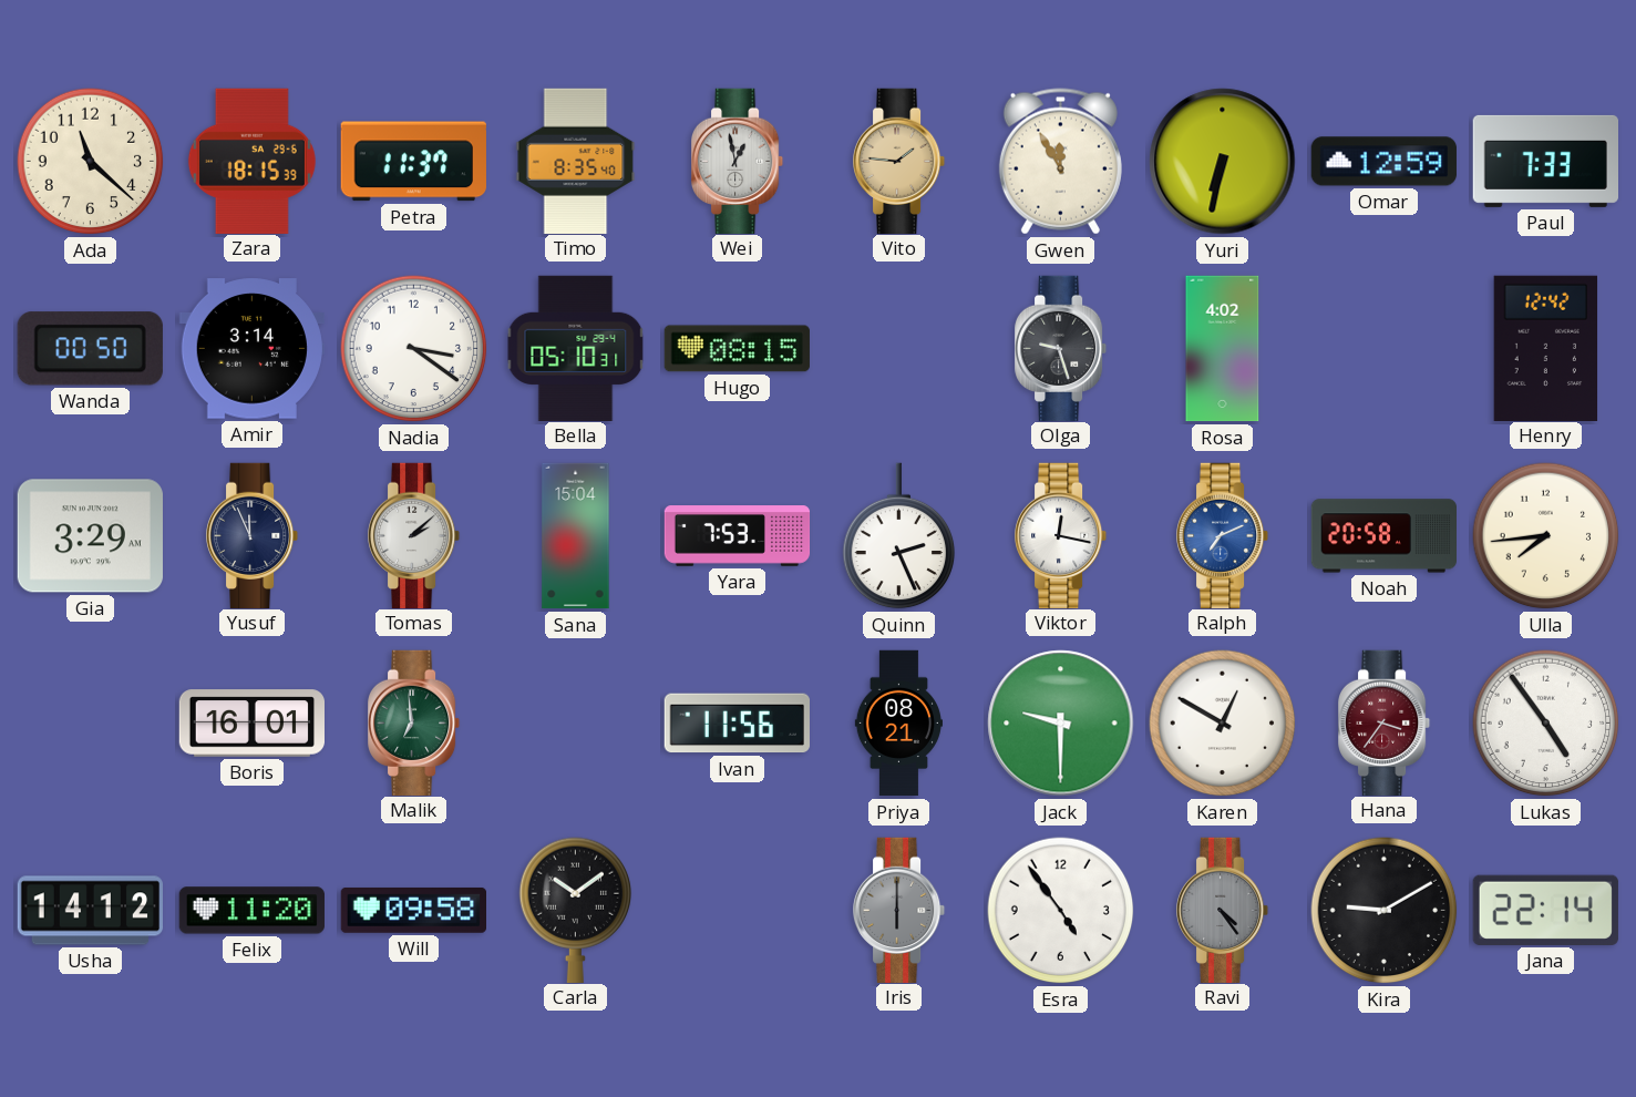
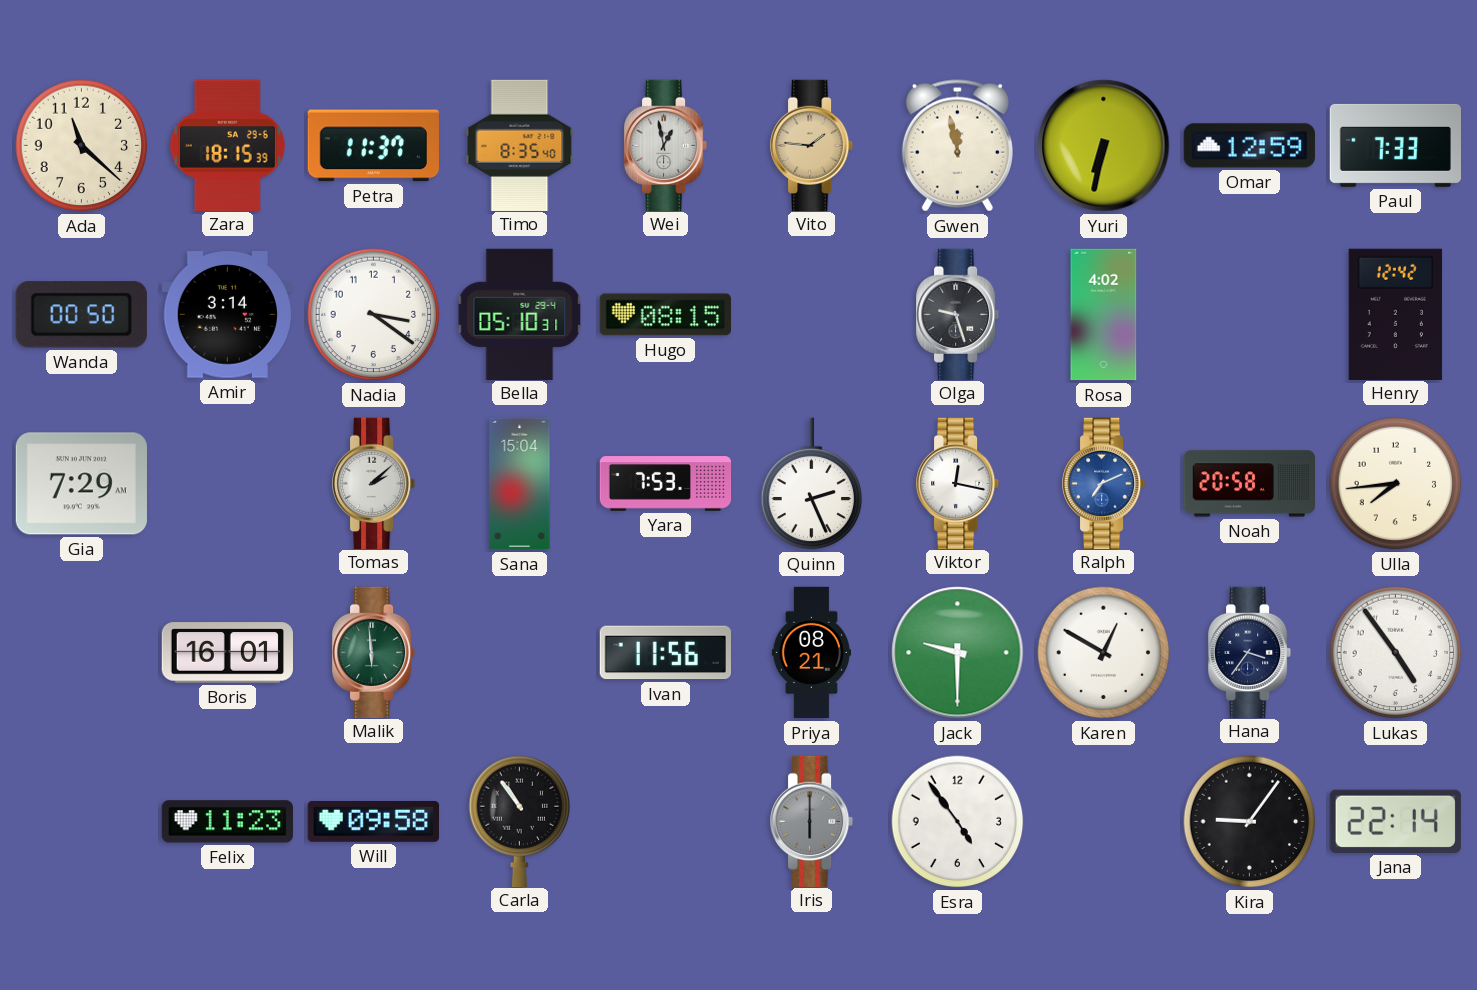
Gwen: 11:55 -> 11:58
Gia: 3:29 -> 7:29
Yusuf: 11:56 -> none
Malik: 6:59 -> 5:59
Hana dial: burgundy -> navy
Usha: 14:12 -> none
Felix: 11:20 -> 11:23
Carla: 10:09 -> 10:54
Ravi: 4:24 -> none
Kira: 9:10 -> 9:06
